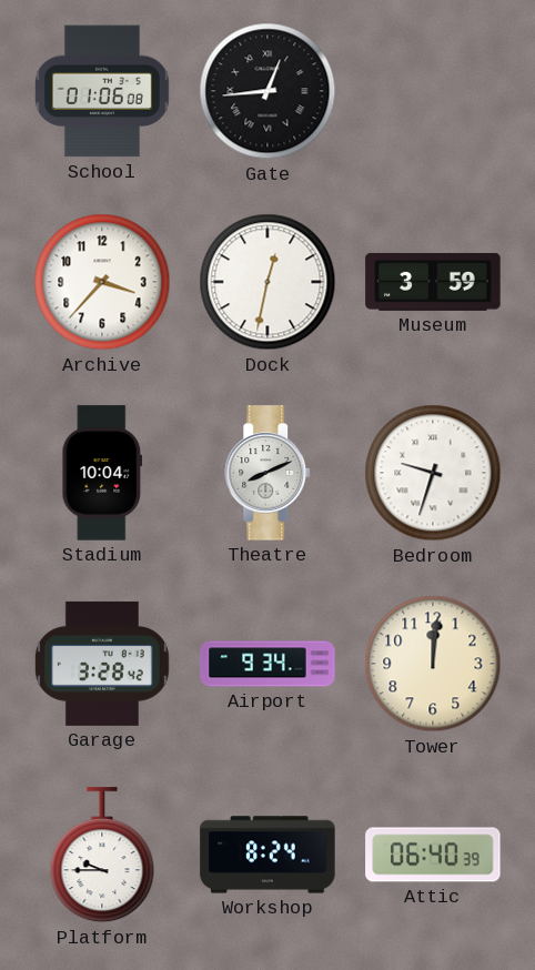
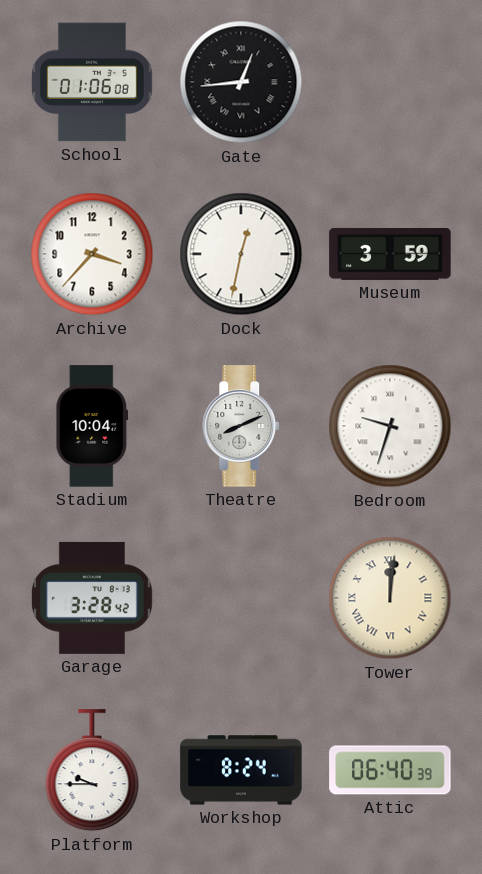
Airport: 9:34 -> none
Tower numerals: Arabic -> Roman
